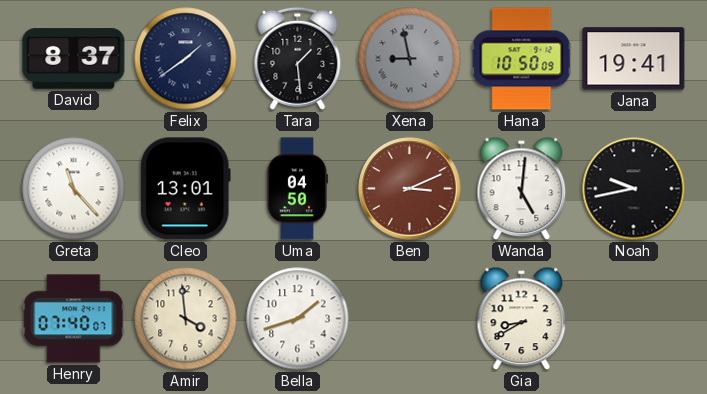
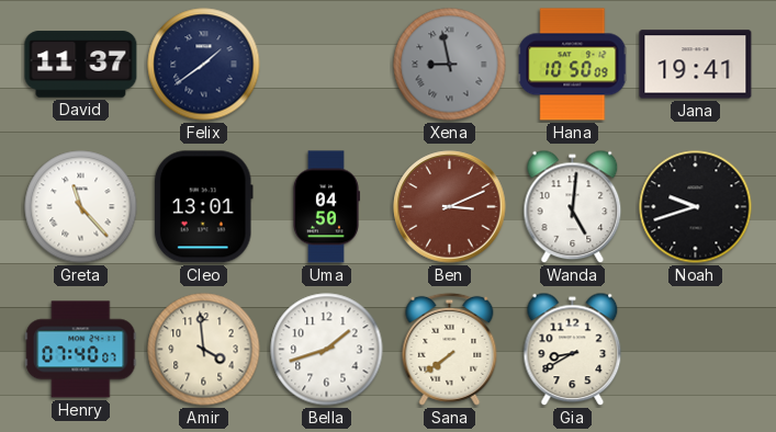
David: 8:37 -> 11:37
Tara: 1:29 -> none
Noah: 9:43 -> 9:42
Sana: none -> 7:39
